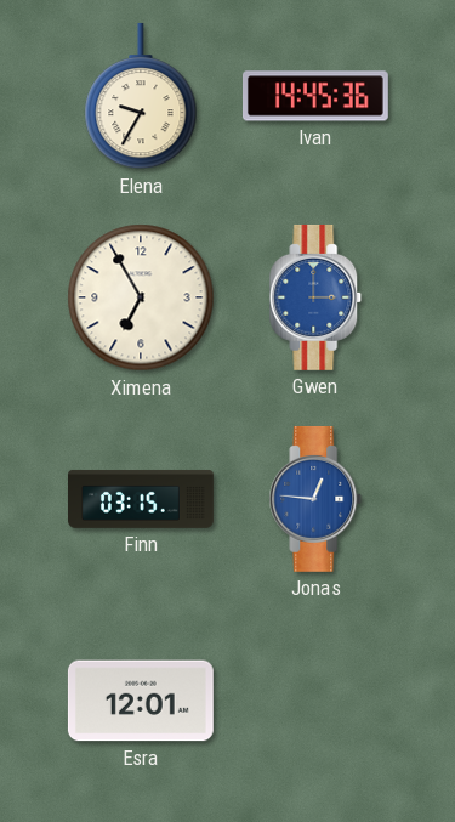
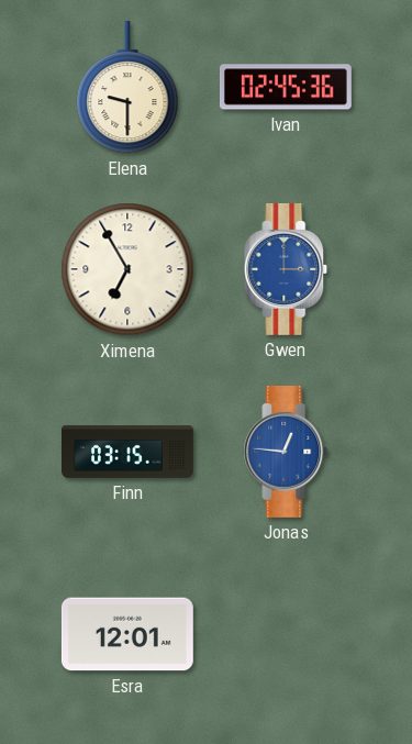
Elena: 9:35 -> 9:30
Ivan: 14:45 -> 02:45
